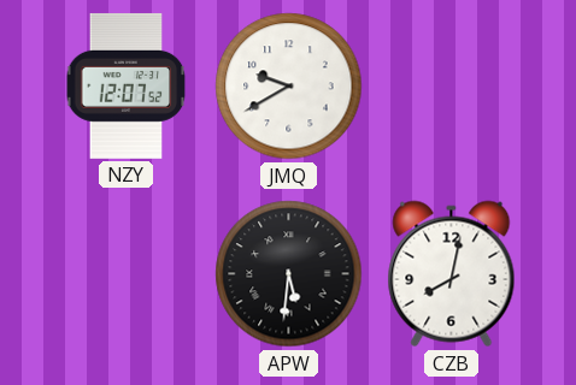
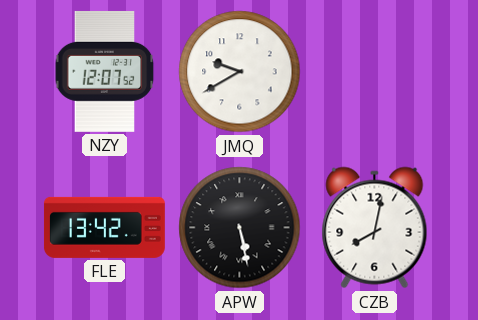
FLE: none -> 13:42
APW: 5:31 -> 5:28
